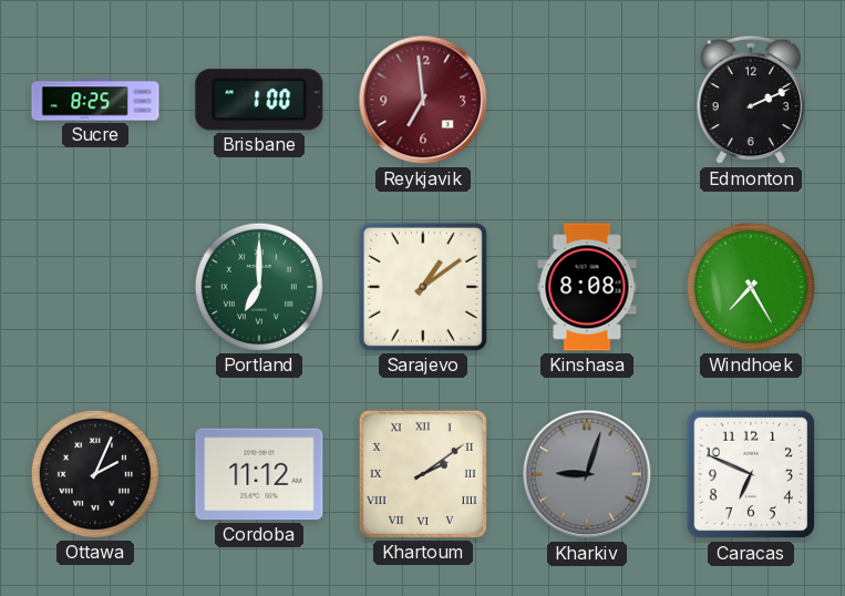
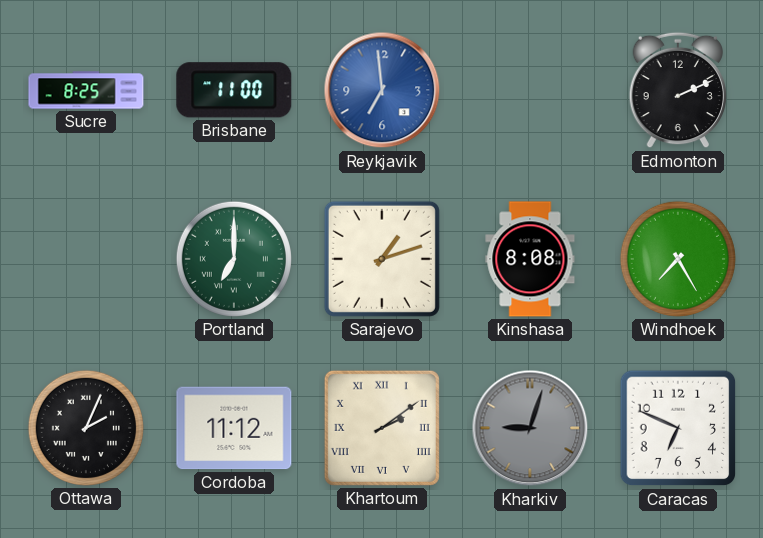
Brisbane: 1:00 -> 11:00
Reykjavik dial: burgundy -> blue
Sarajevo: 1:09 -> 1:12
